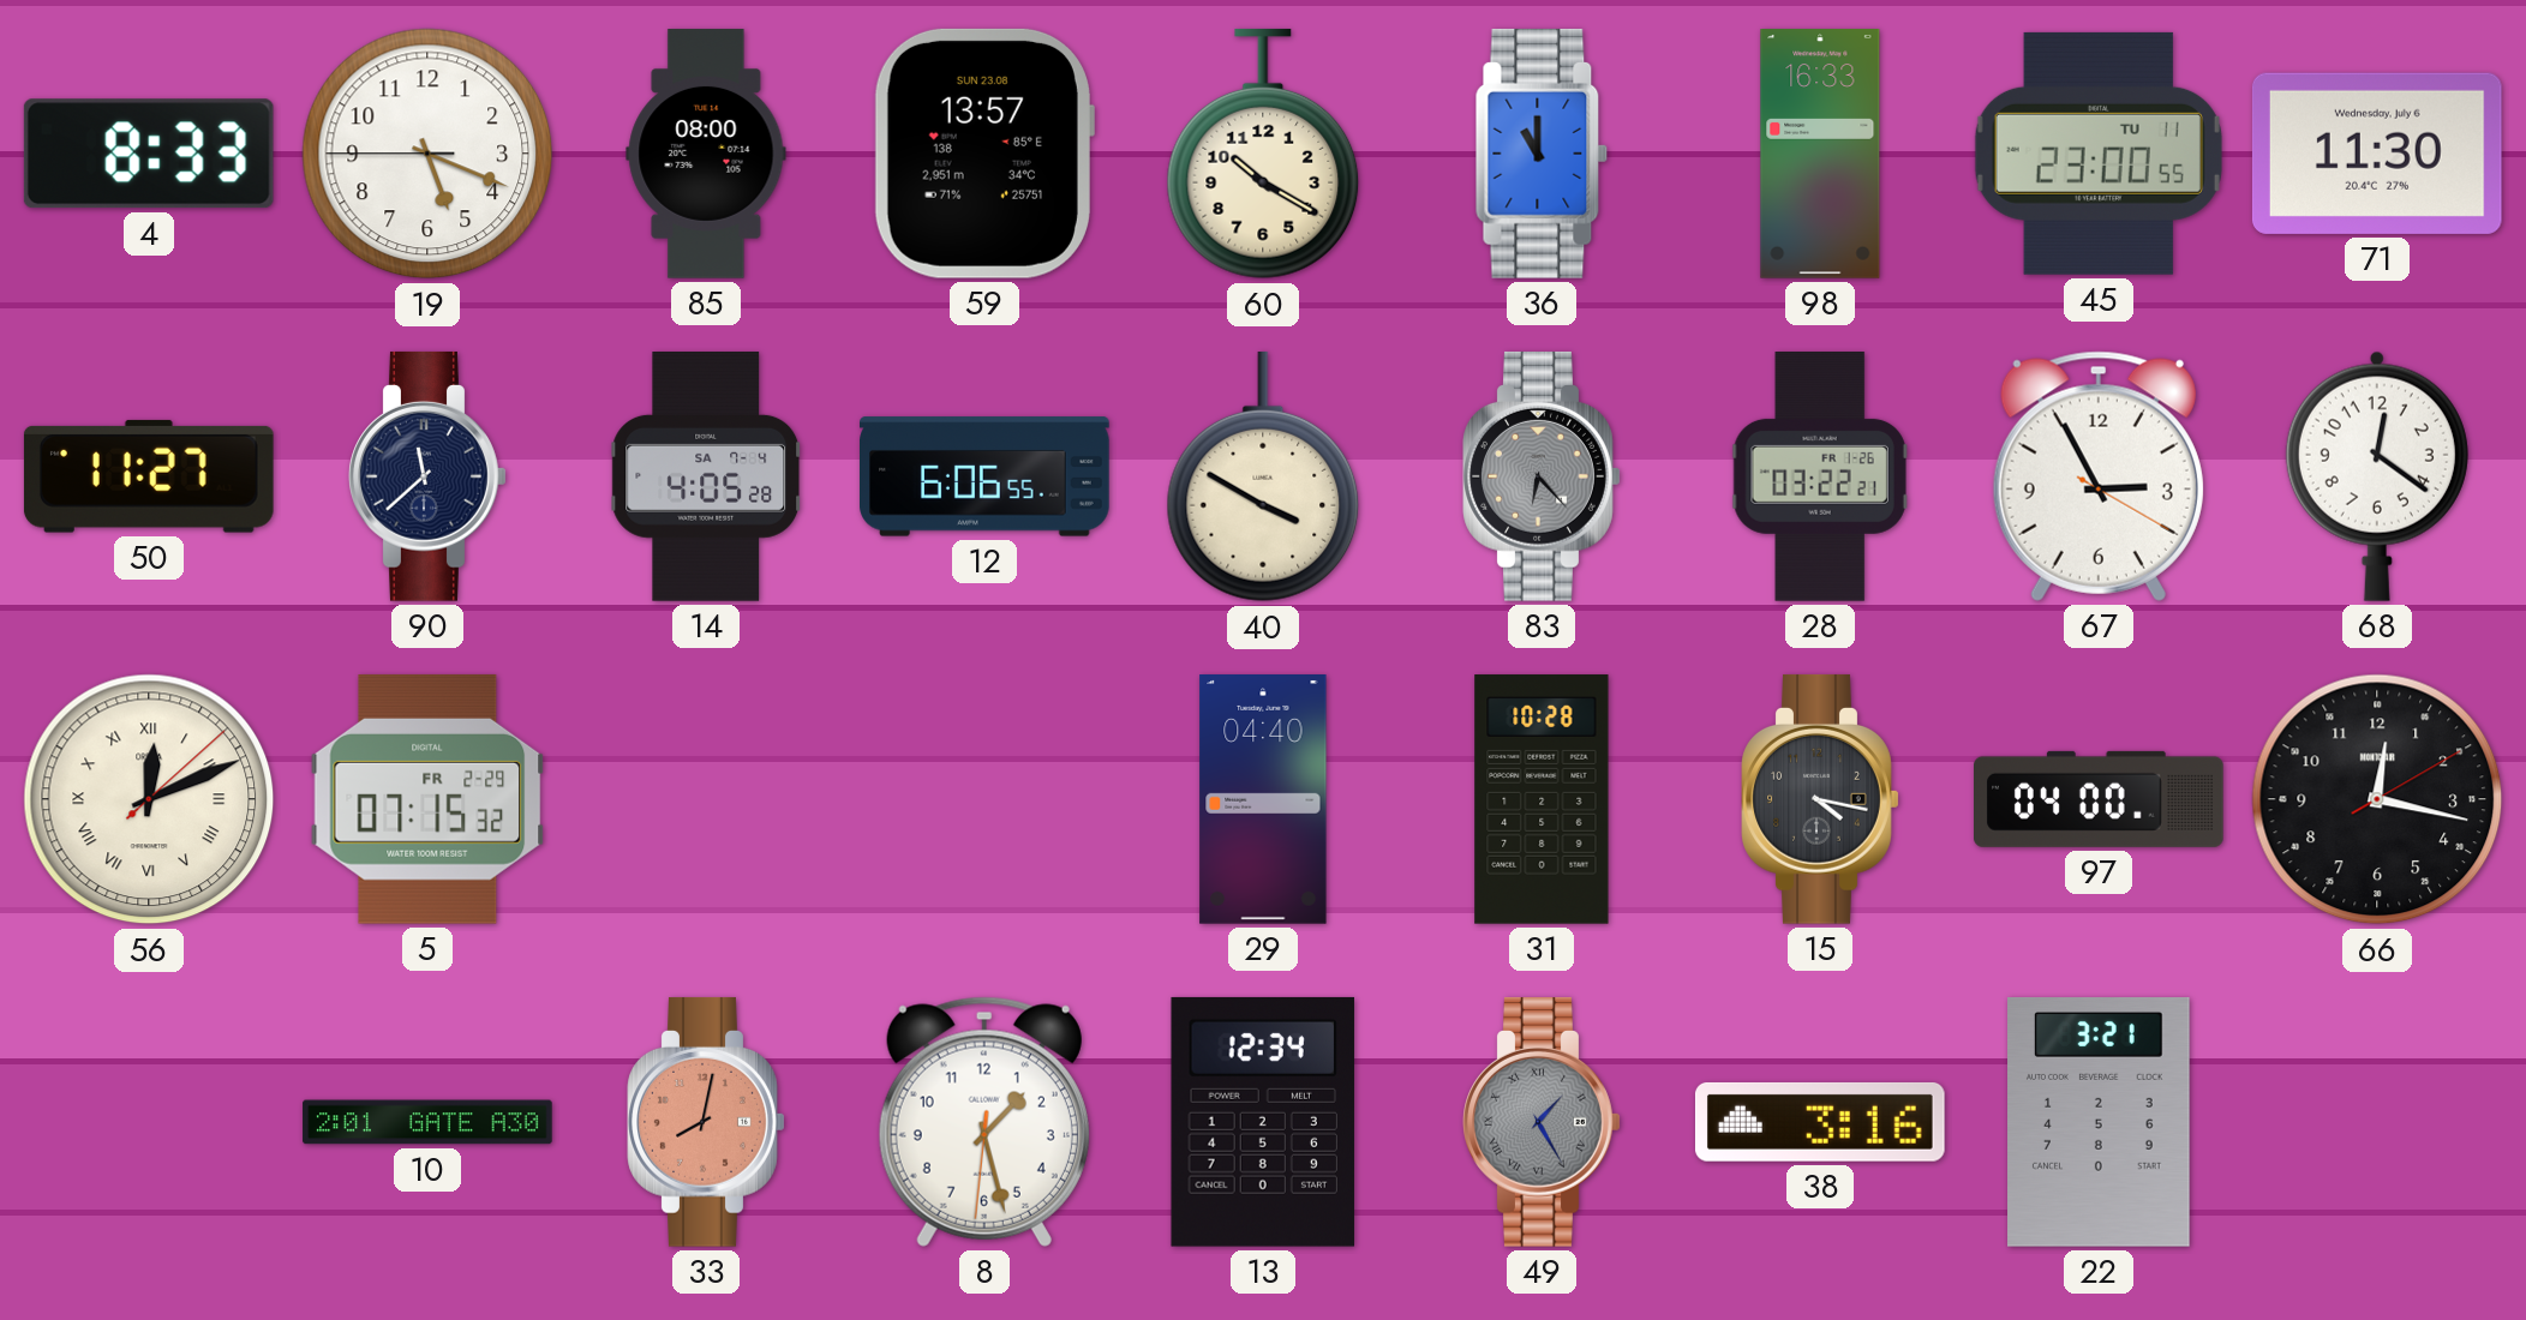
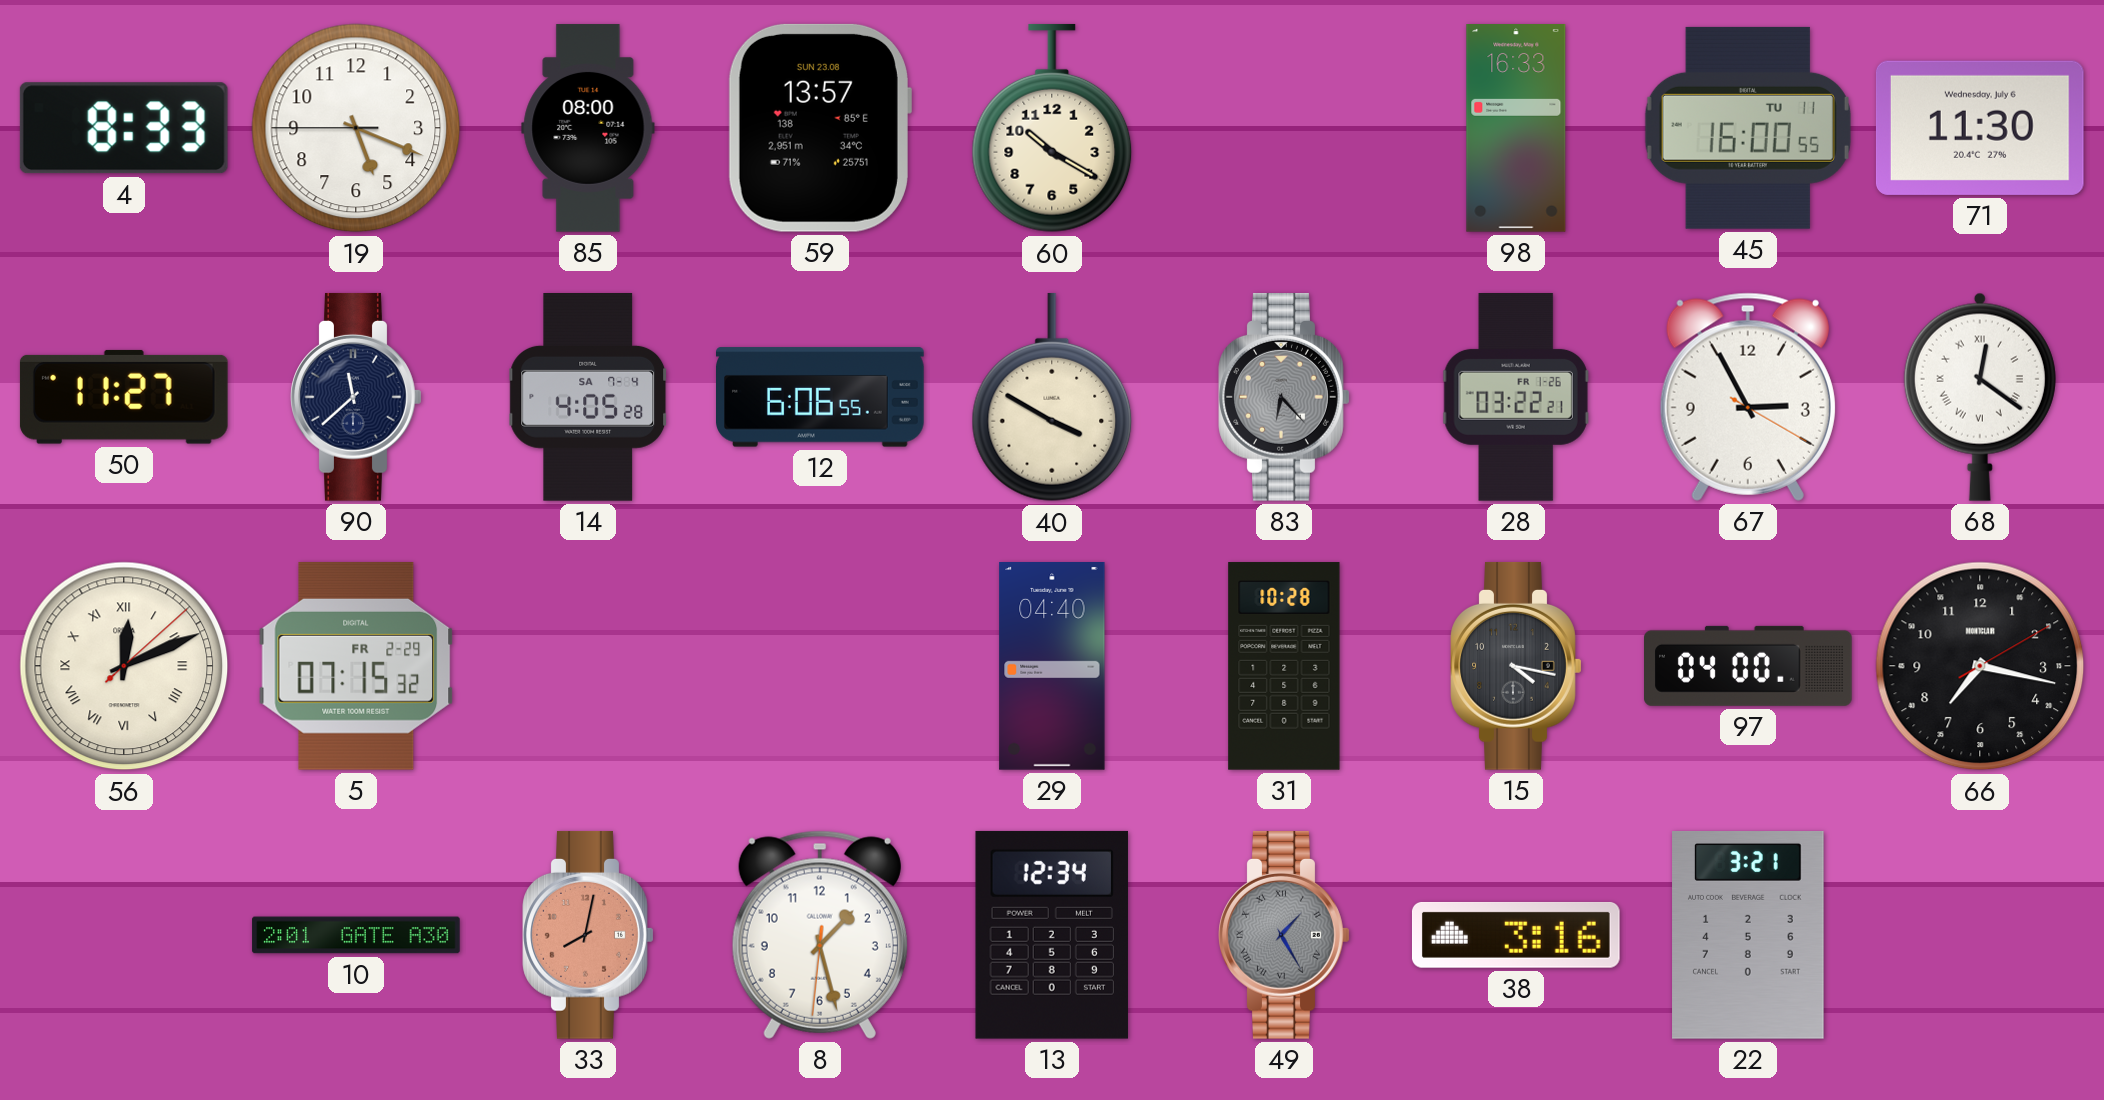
36: 11:00 -> none
45: 23:00 -> 16:00
68 numerals: Arabic -> Roman
66: 12:17 -> 7:17
